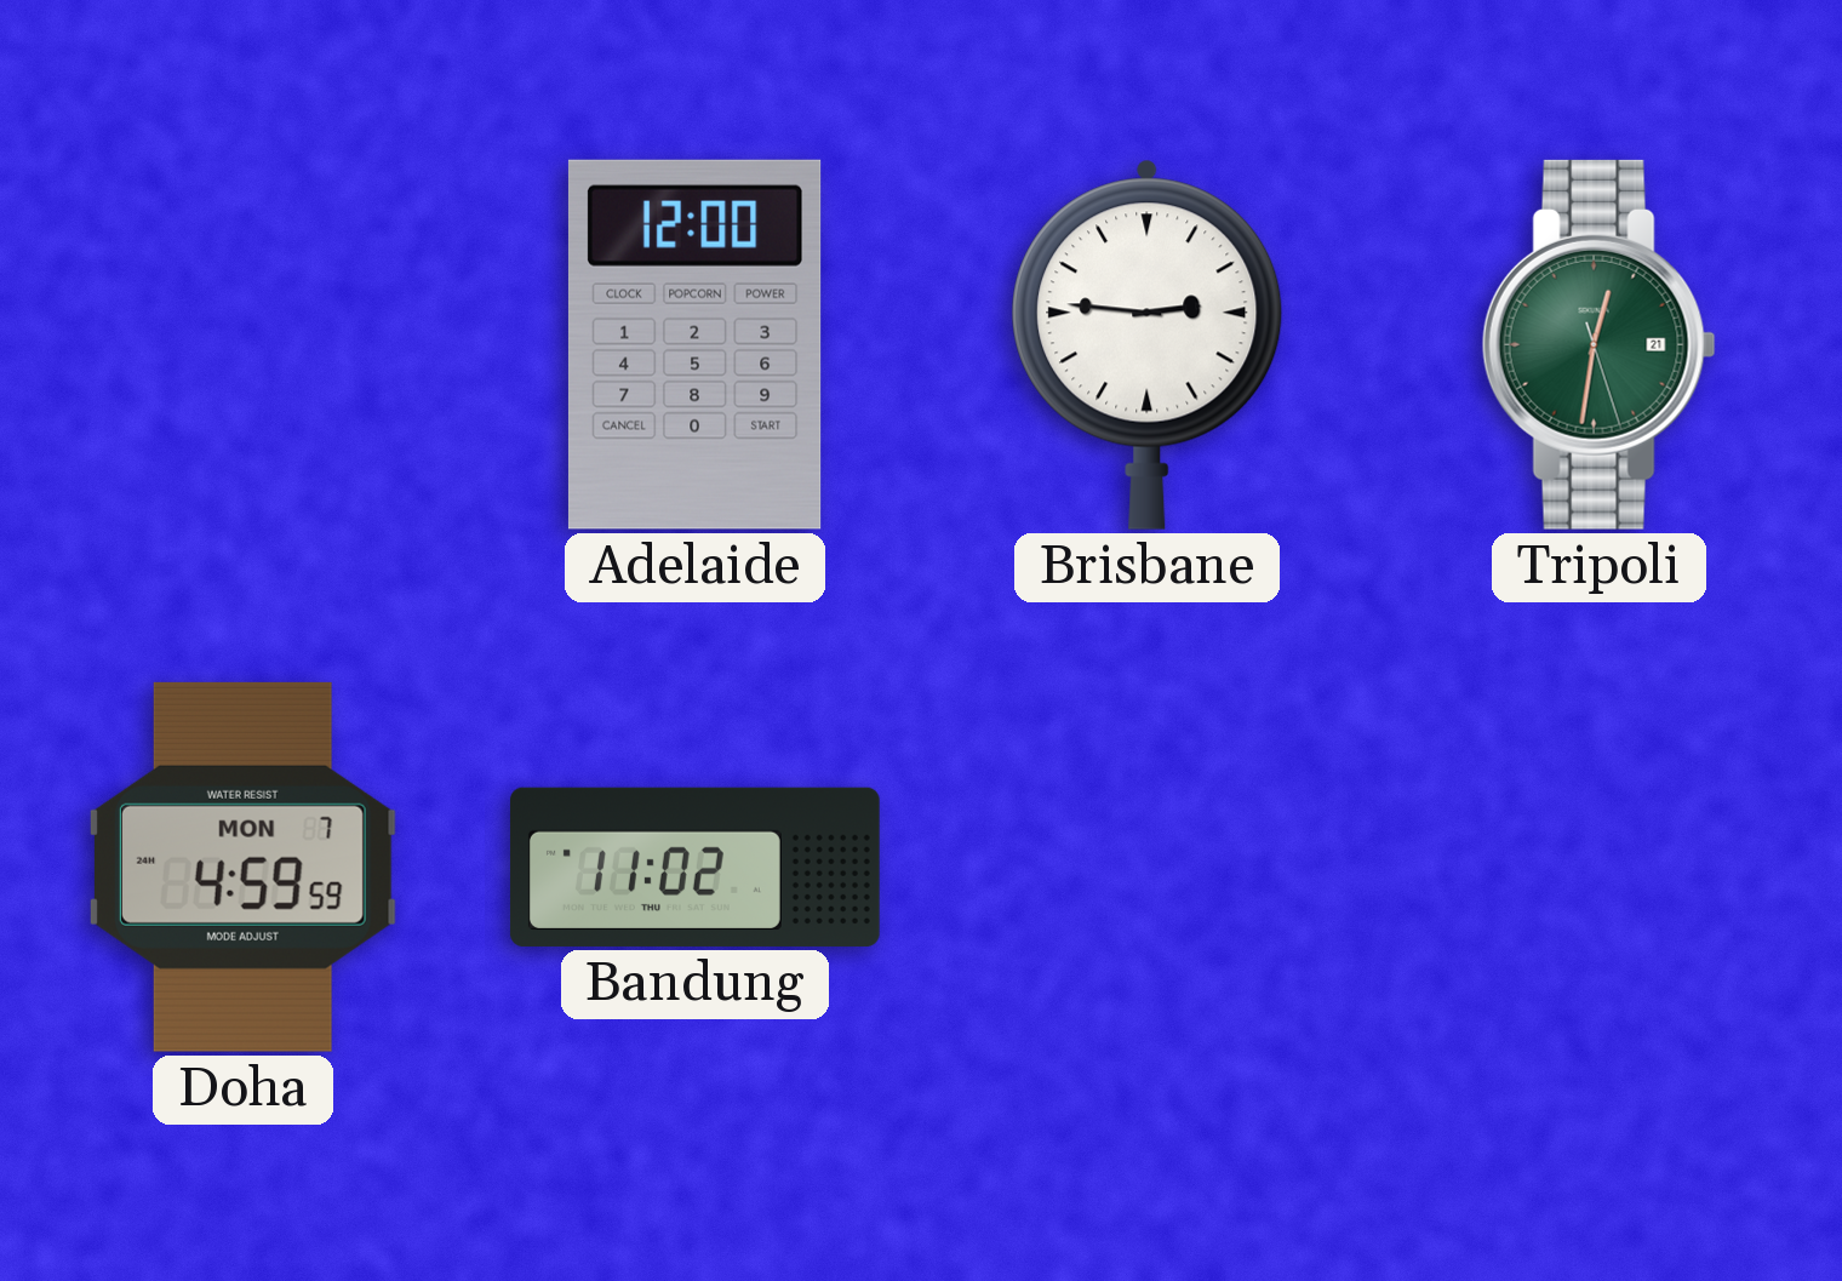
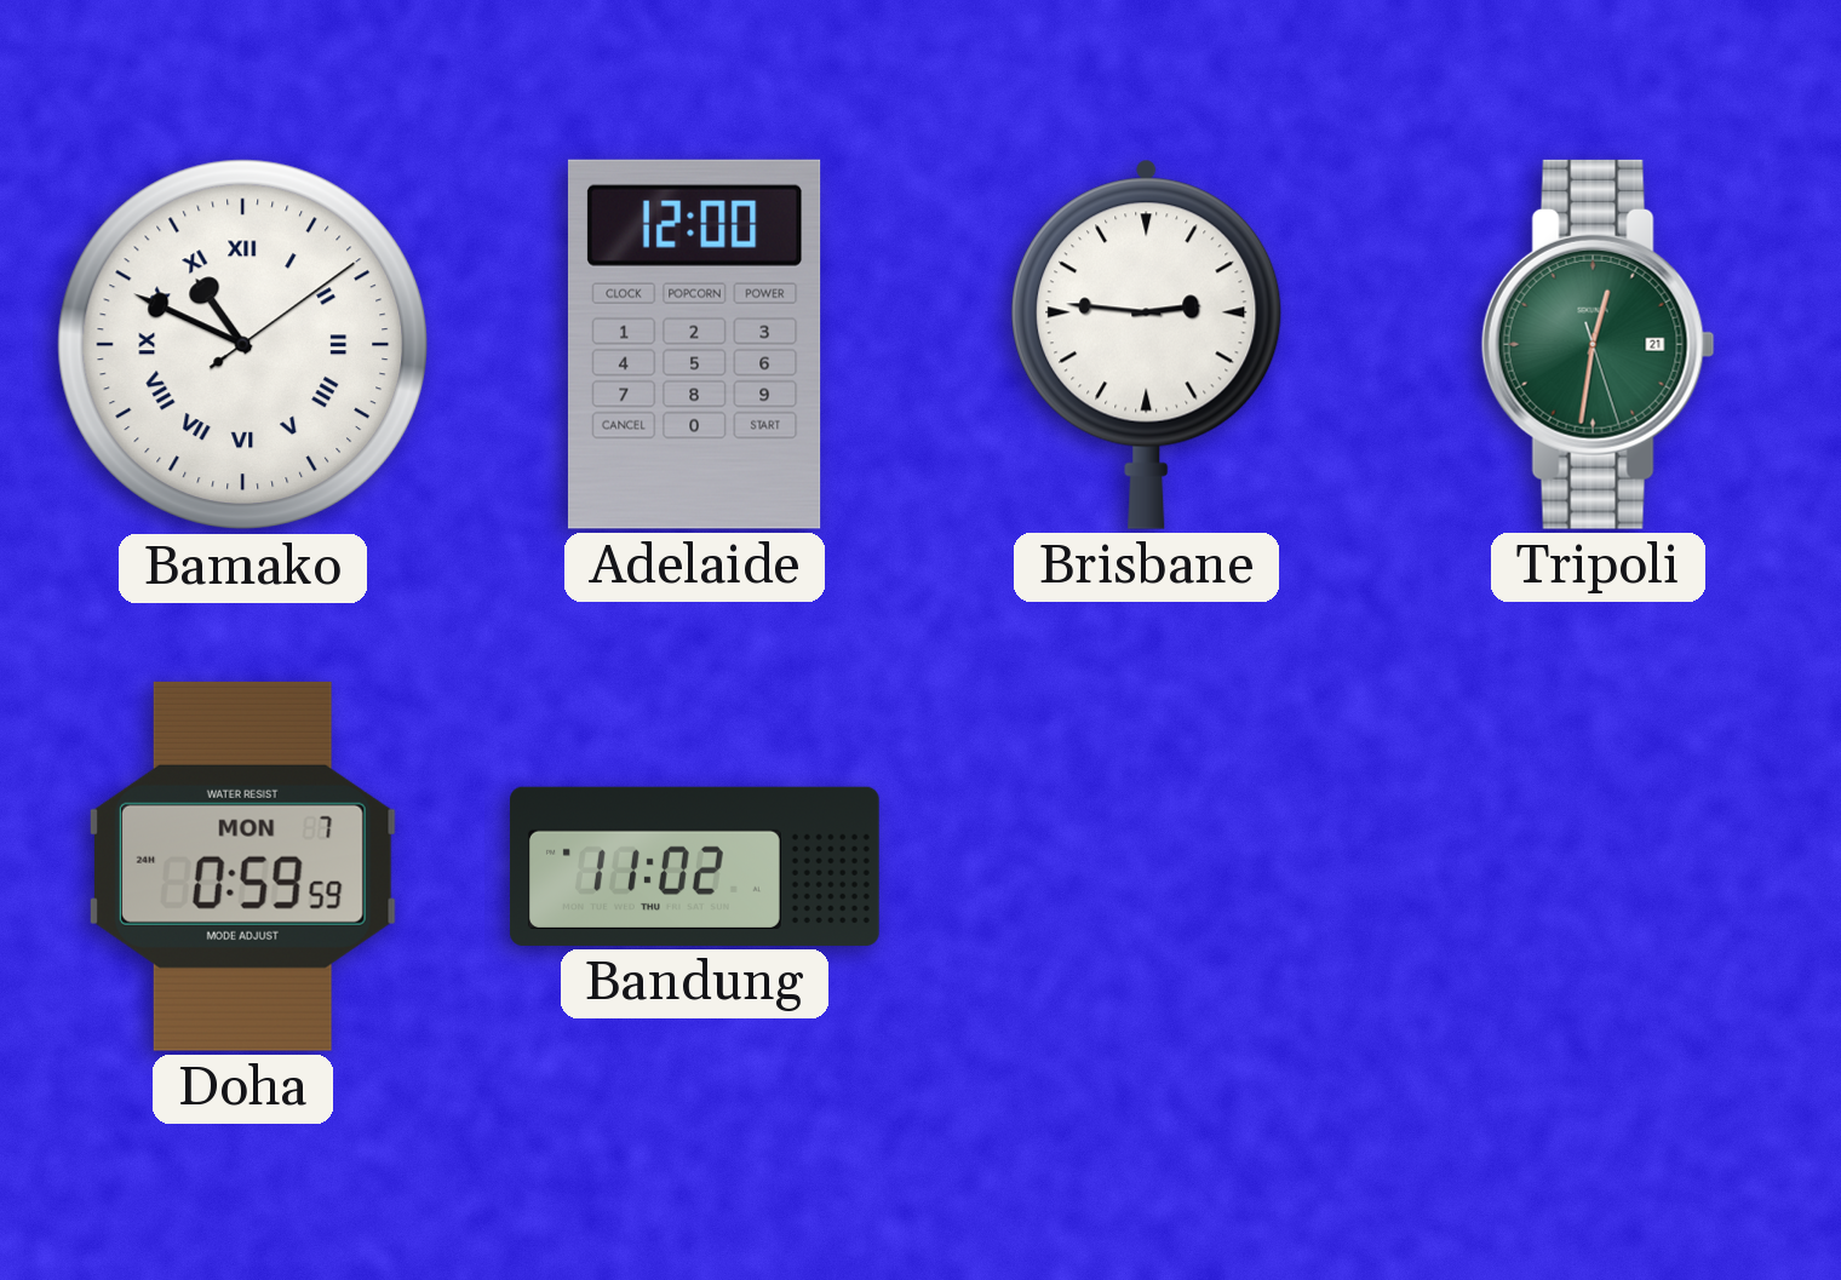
Bamako: none -> 10:49
Doha: 4:59 -> 0:59
